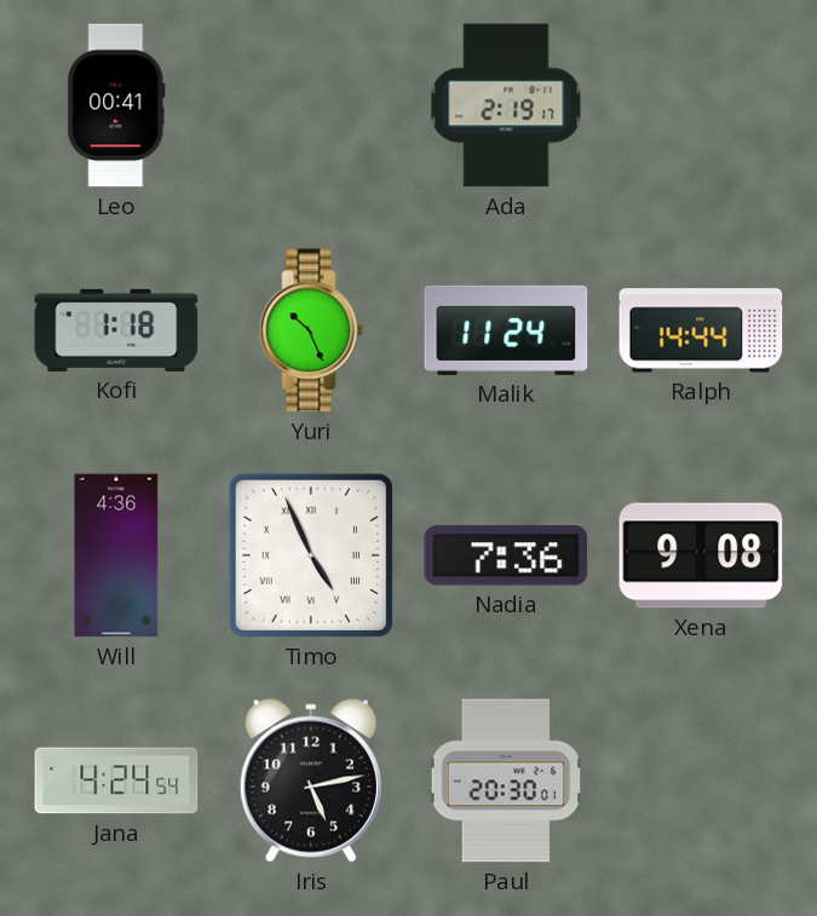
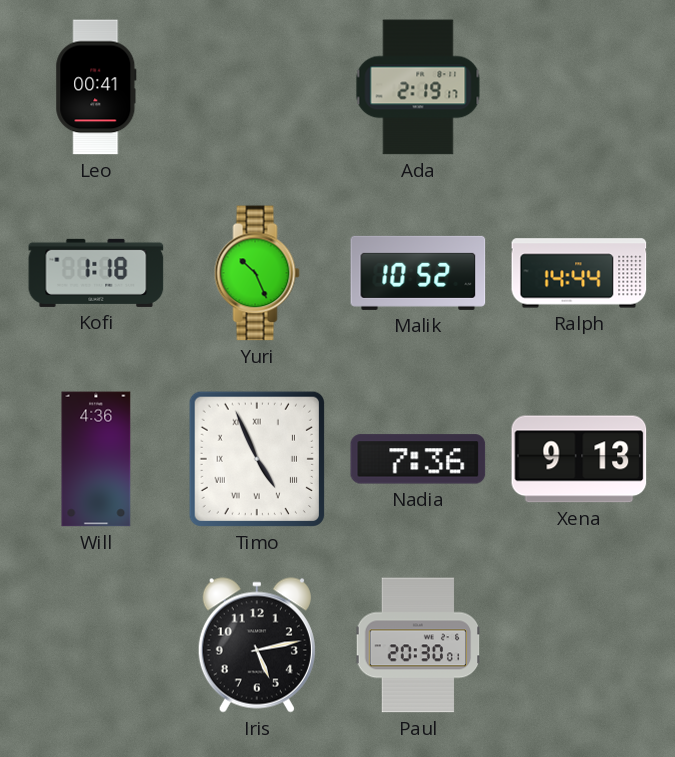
Malik: 11:24 -> 10:52
Xena: 9:08 -> 9:13
Jana: 4:24 -> none
